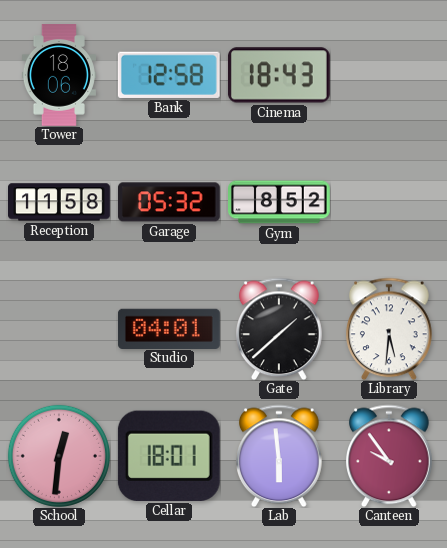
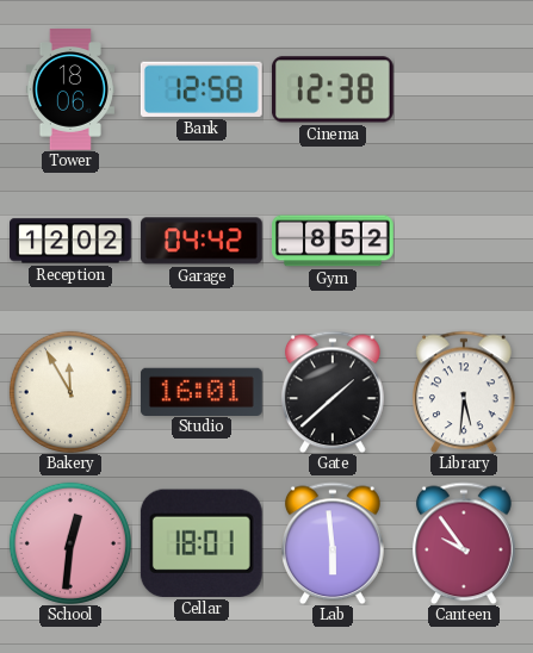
Cinema: 18:43 -> 12:38
Reception: 11:58 -> 12:02
Garage: 05:32 -> 04:42
Bakery: none -> 11:55
Studio: 04:01 -> 16:01
